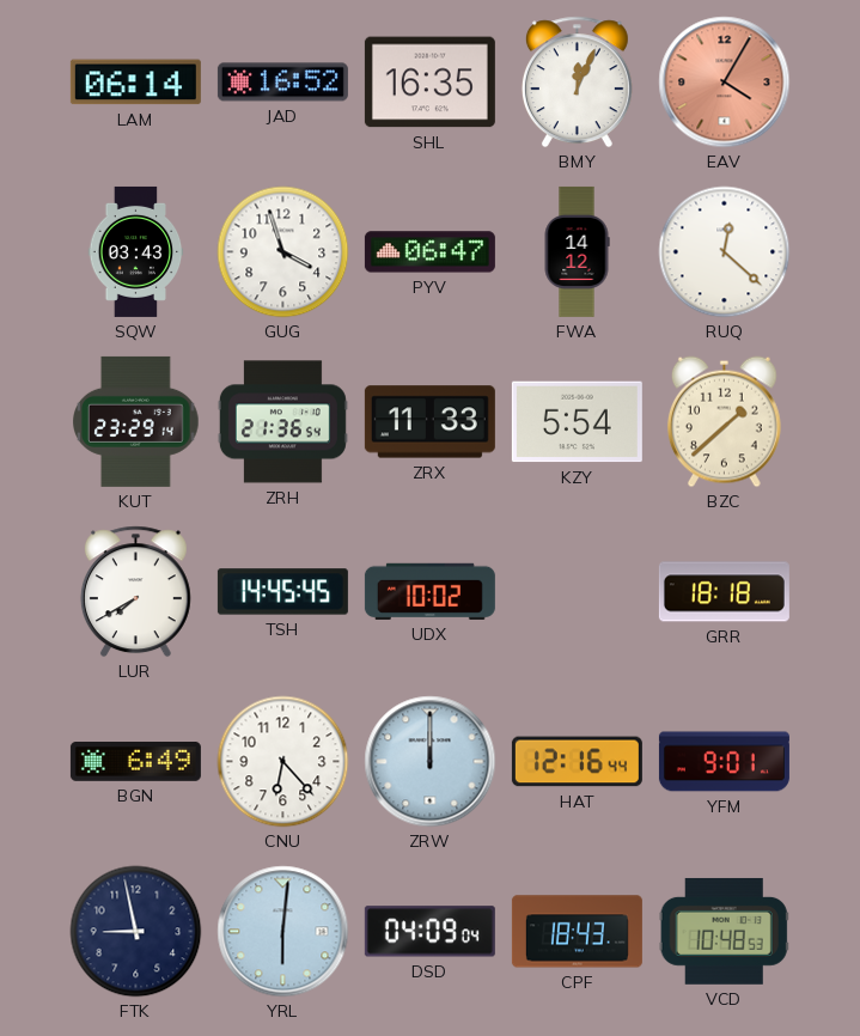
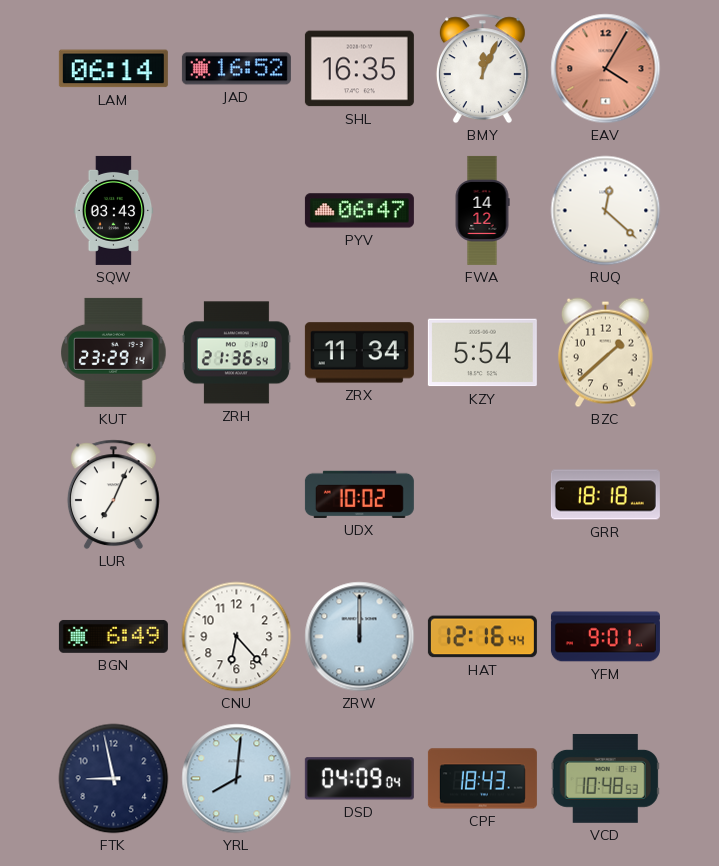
GUG: 3:57 -> none
ZRX: 11:33 -> 11:34
LUR: 7:40 -> 7:04
TSH: 14:45 -> none
YRL: 6:01 -> 8:01
